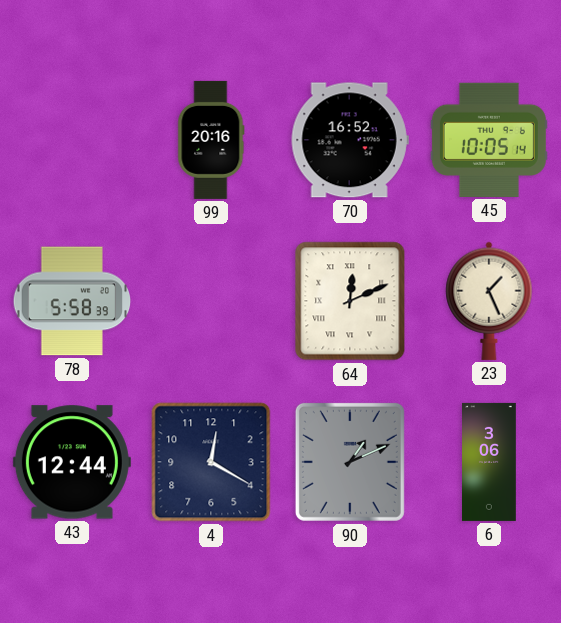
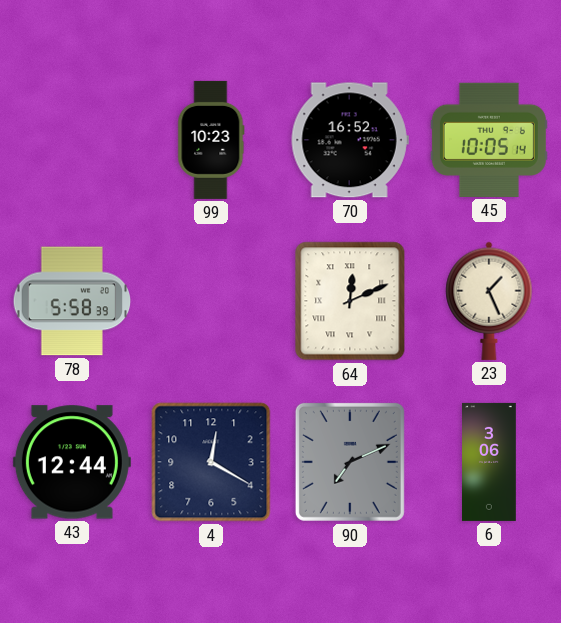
99: 20:16 -> 10:23
90: 1:11 -> 7:11
